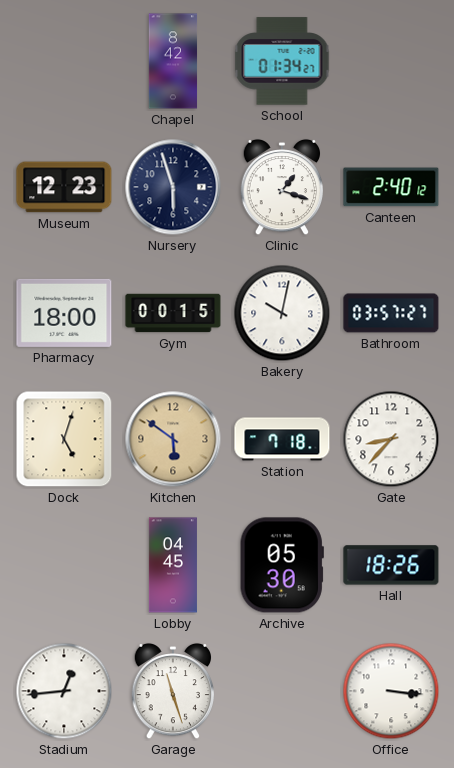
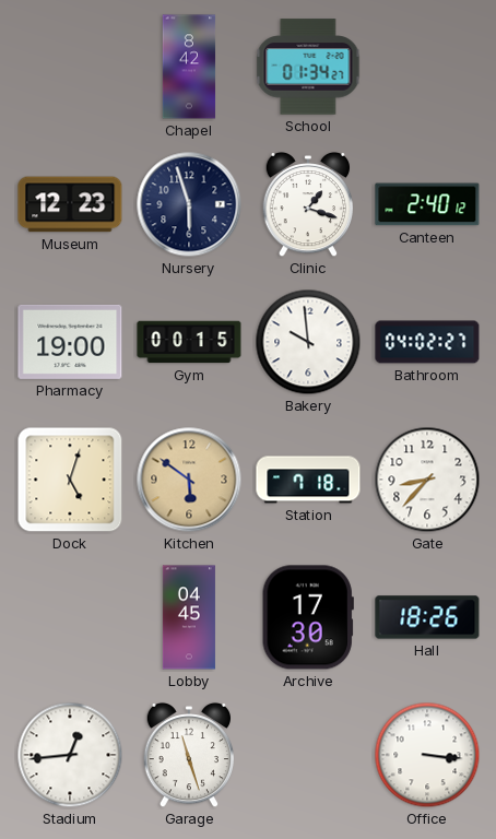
Pharmacy: 18:00 -> 19:00
Bakery: 10:02 -> 9:59
Bathroom: 03:57 -> 04:02
Archive: 05:30 -> 17:30
